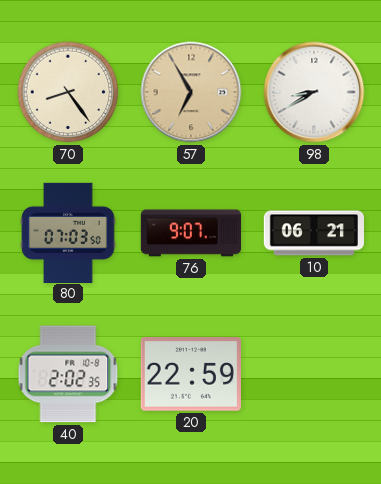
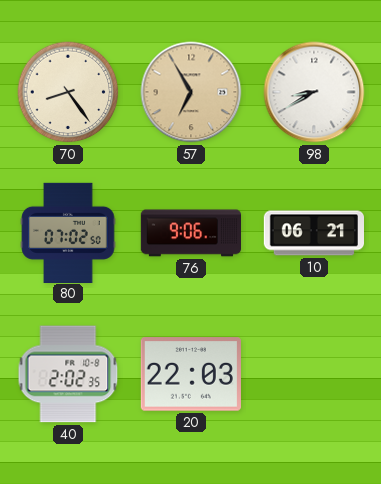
80: 07:03 -> 07:02
76: 9:07 -> 9:06
20: 22:59 -> 22:03
